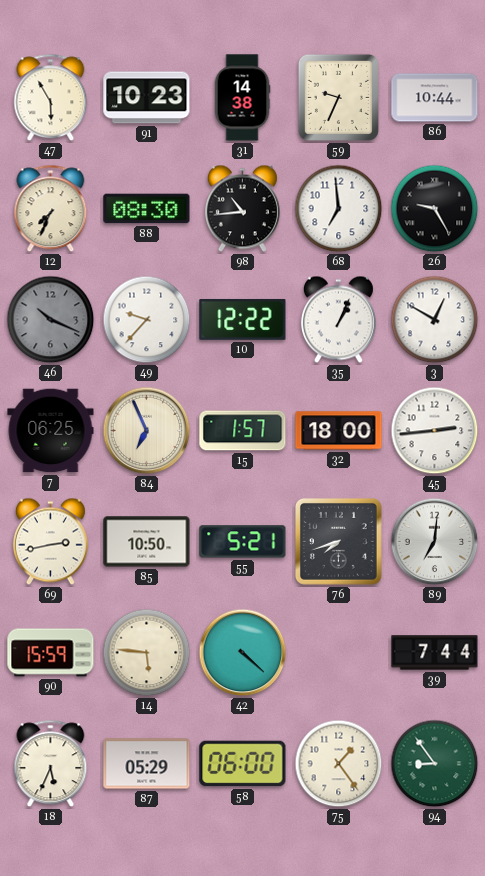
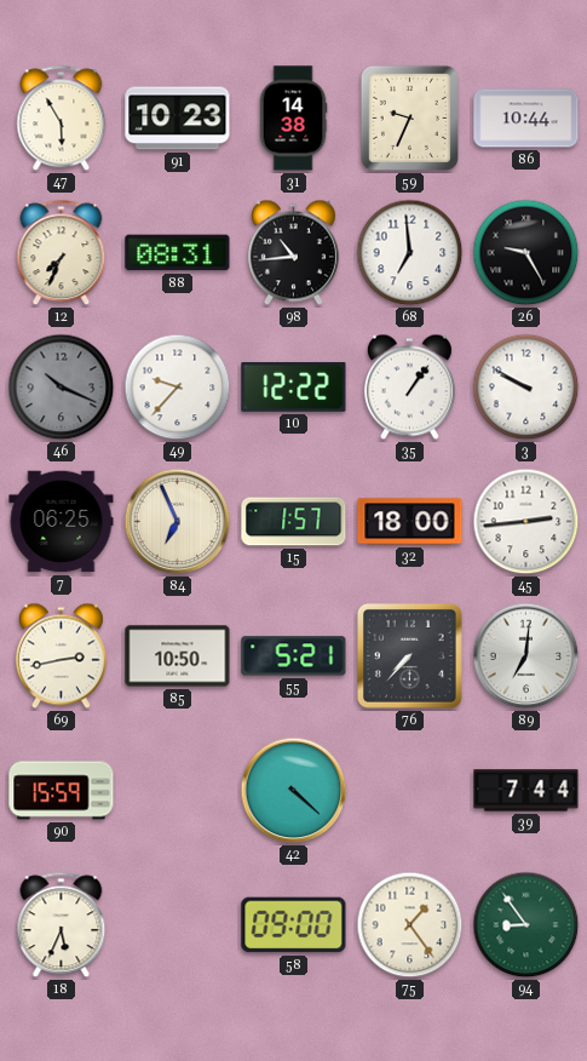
88: 08:30 -> 08:31
35: 1:04 -> 1:06
3: 12:50 -> 9:50
76: 7:42 -> 7:37
14: 5:46 -> none
87: 05:29 -> none
58: 06:00 -> 09:00
